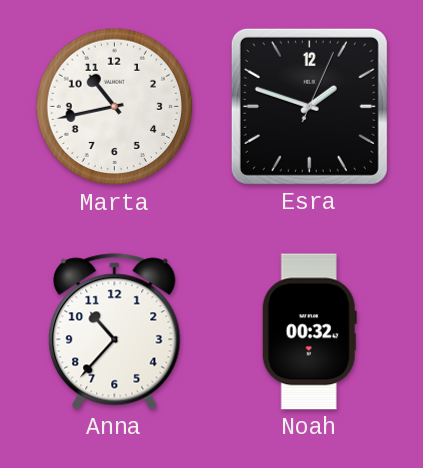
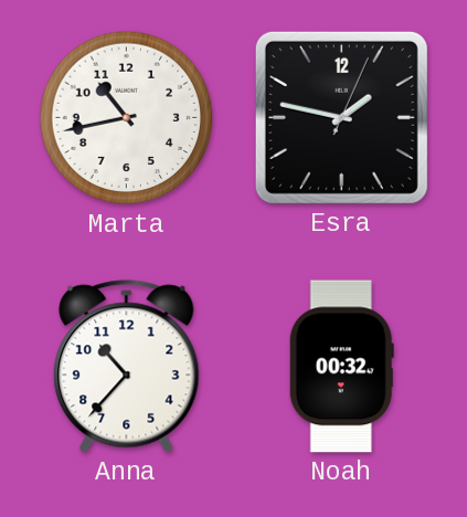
Esra: 1:48 -> 1:47
